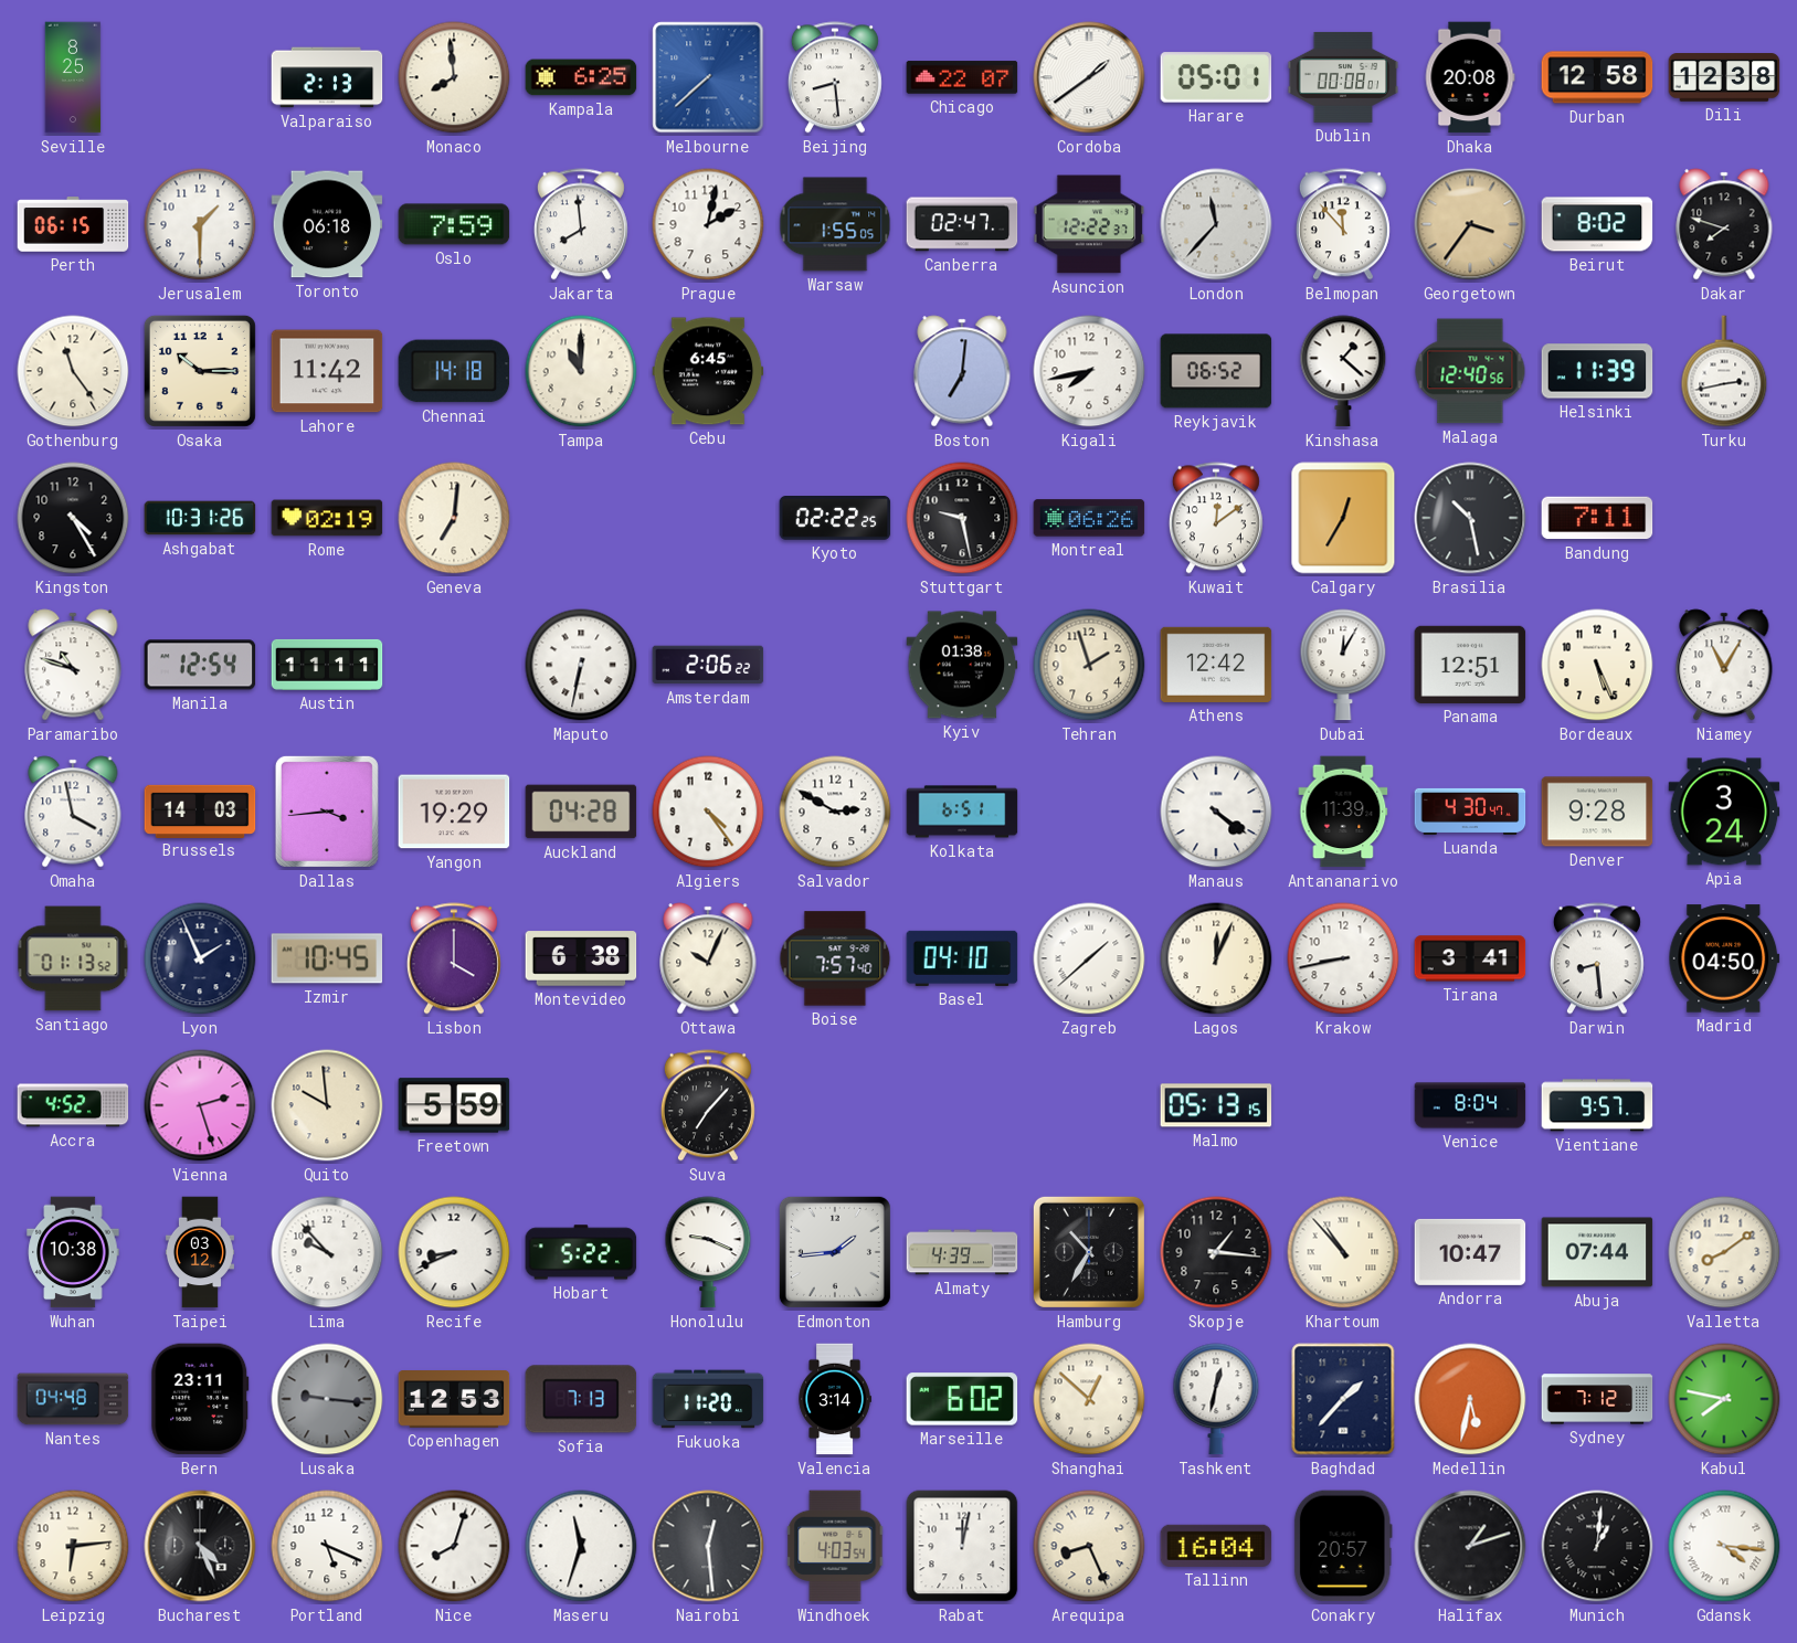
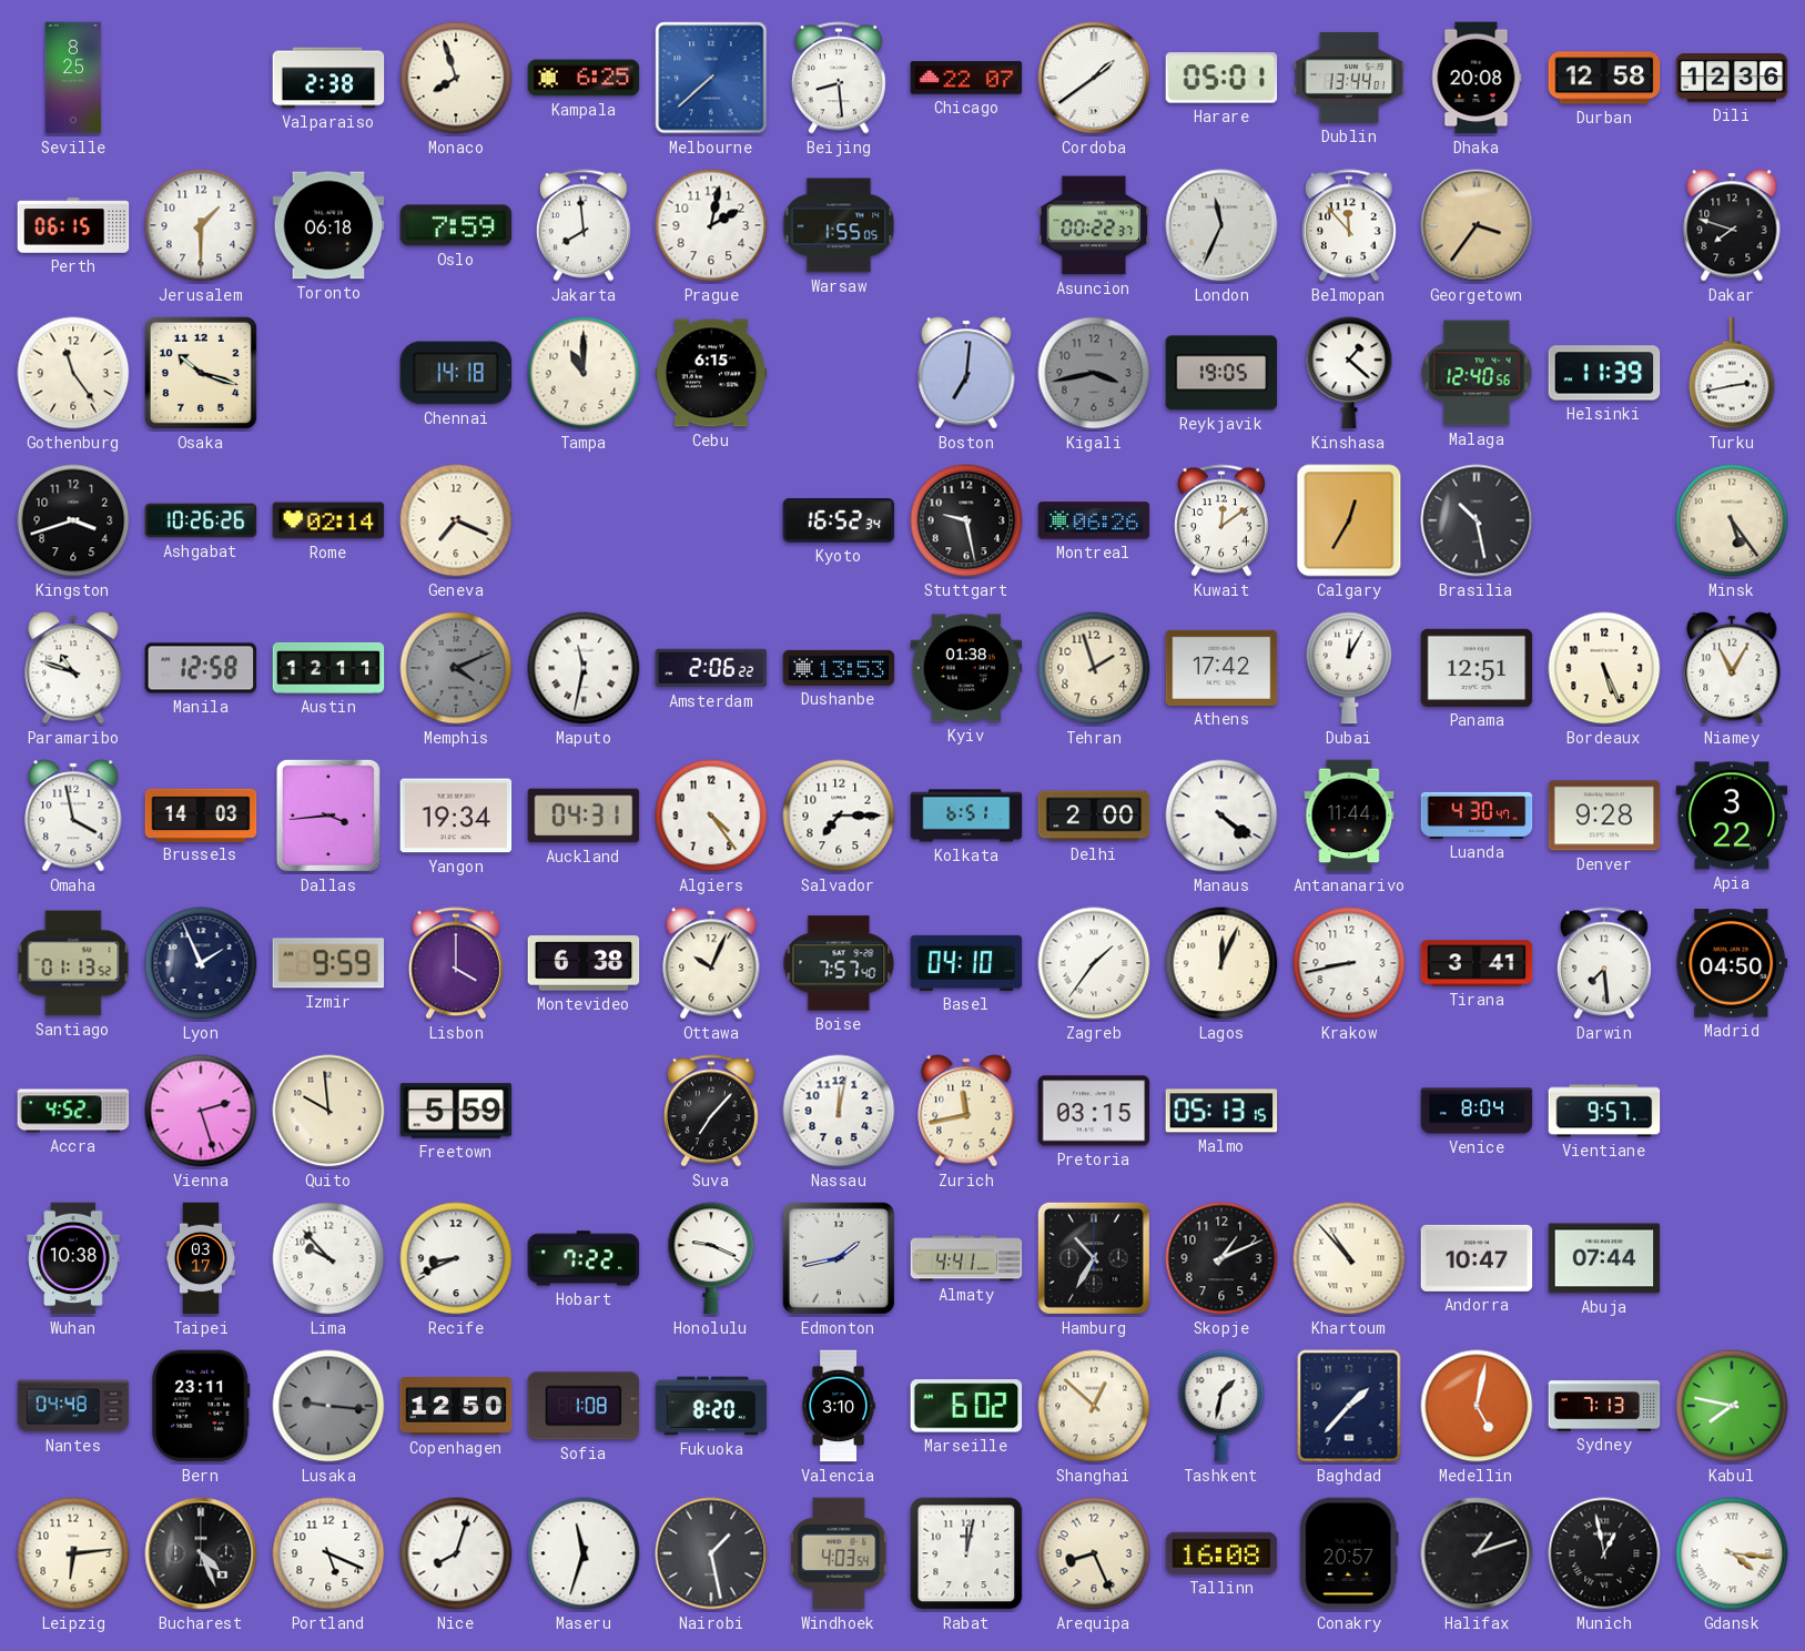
Valparaiso: 2:13 -> 2:38
Monaco: 7:59 -> 7:57
Dublin: 00:08 -> 13:44
Dili: 12:38 -> 12:36
Canberra: 02:47 -> none
Asuncion: 12:22 -> 00:22
London: 11:37 -> 11:34
Beirut: 8:02 -> none
Osaka: 10:15 -> 10:18
Lahore: 11:42 -> none
Cebu: 6:45 -> 6:15
Kigali: 7:43 -> 3:43
Kigali dial: white -> grey
Reykjavik: 06:52 -> 19:05
Kingston: 4:25 -> 3:42
Ashgabat: 10:31 -> 10:26
Rome: 02:19 -> 02:14
Geneva: 7:01 -> 7:19
Kyoto: 02:22 -> 16:52
Bandung: 7:11 -> none
Minsk: none -> 5:24
Manila: 12:54 -> 12:58
Austin: 11:11 -> 12:11
Memphis: none -> 4:11
Maputo: 6:32 -> 11:32
Dushanbe: none -> 13:53
Athens: 12:42 -> 17:42
Yangon: 19:29 -> 19:34
Auckland: 04:28 -> 04:31
Salvador: 2:50 -> 7:15
Delhi: none -> 2:00
Antananarivo: 11:39 -> 11:44
Apia: 3:24 -> 3:22
Izmir: 10:45 -> 9:59
Zagreb: 1:38 -> 1:36
Darwin: 8:29 -> 7:29
Nassau: none -> 12:02
Zurich: none -> 11:43
Pretoria: none -> 03:15
Taipei: 03:12 -> 03:17
Hobart: 5:22 -> 7:22
Edmonton: 1:44 -> 1:43
Almaty: 4:39 -> 4:41
Skopje: 1:16 -> 1:11
Valletta: 8:09 -> none
Copenhagen: 12:53 -> 12:50
Sofia: 7:13 -> 1:08
Fukuoka: 11:20 -> 8:20
Valencia: 3:14 -> 3:10
Tashkent: 12:32 -> 1:32
Medellin: 5:32 -> 5:02
Sydney: 7:12 -> 7:13
Nairobi: 12:29 -> 1:28
Tallinn: 16:04 -> 16:08
Munich: 1:01 -> 12:58
